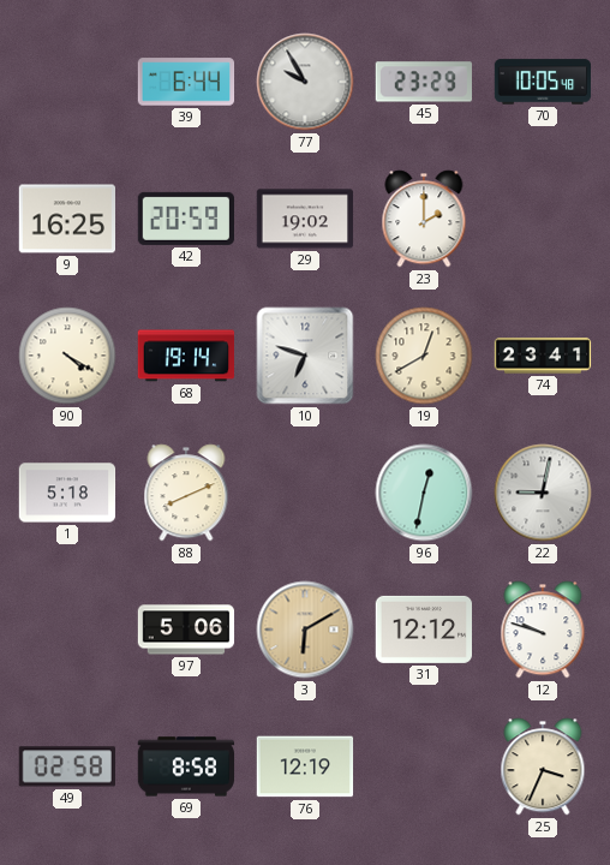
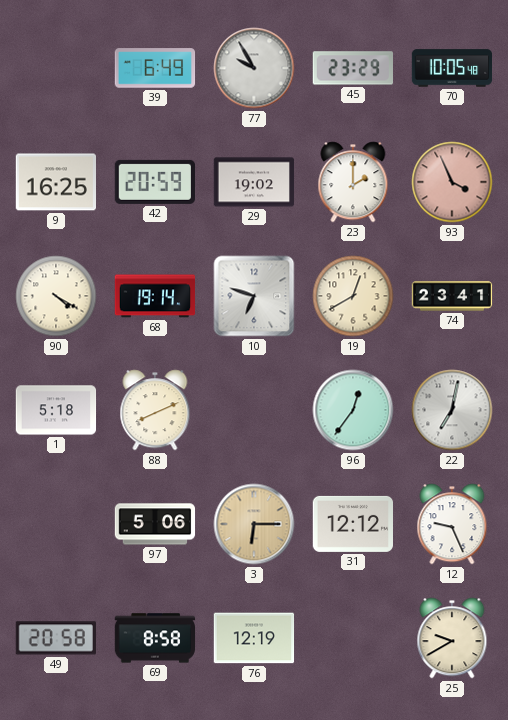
39: 6:44 -> 6:49
93: none -> 3:56
96: 12:32 -> 12:36
22: 9:02 -> 7:02
3: 6:10 -> 6:15
12: 9:48 -> 9:26
49: 02:58 -> 20:58
25: 3:34 -> 9:40
